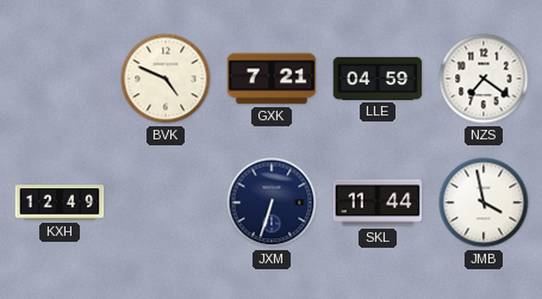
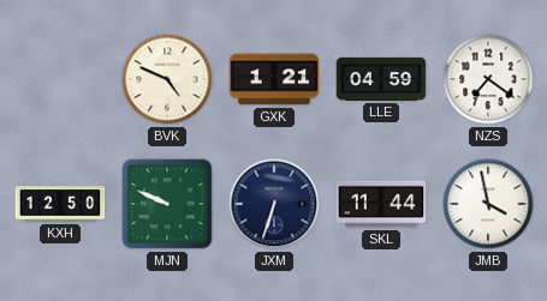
GXK: 7:21 -> 1:21
KXH: 12:49 -> 12:50
MJN: none -> 9:49
